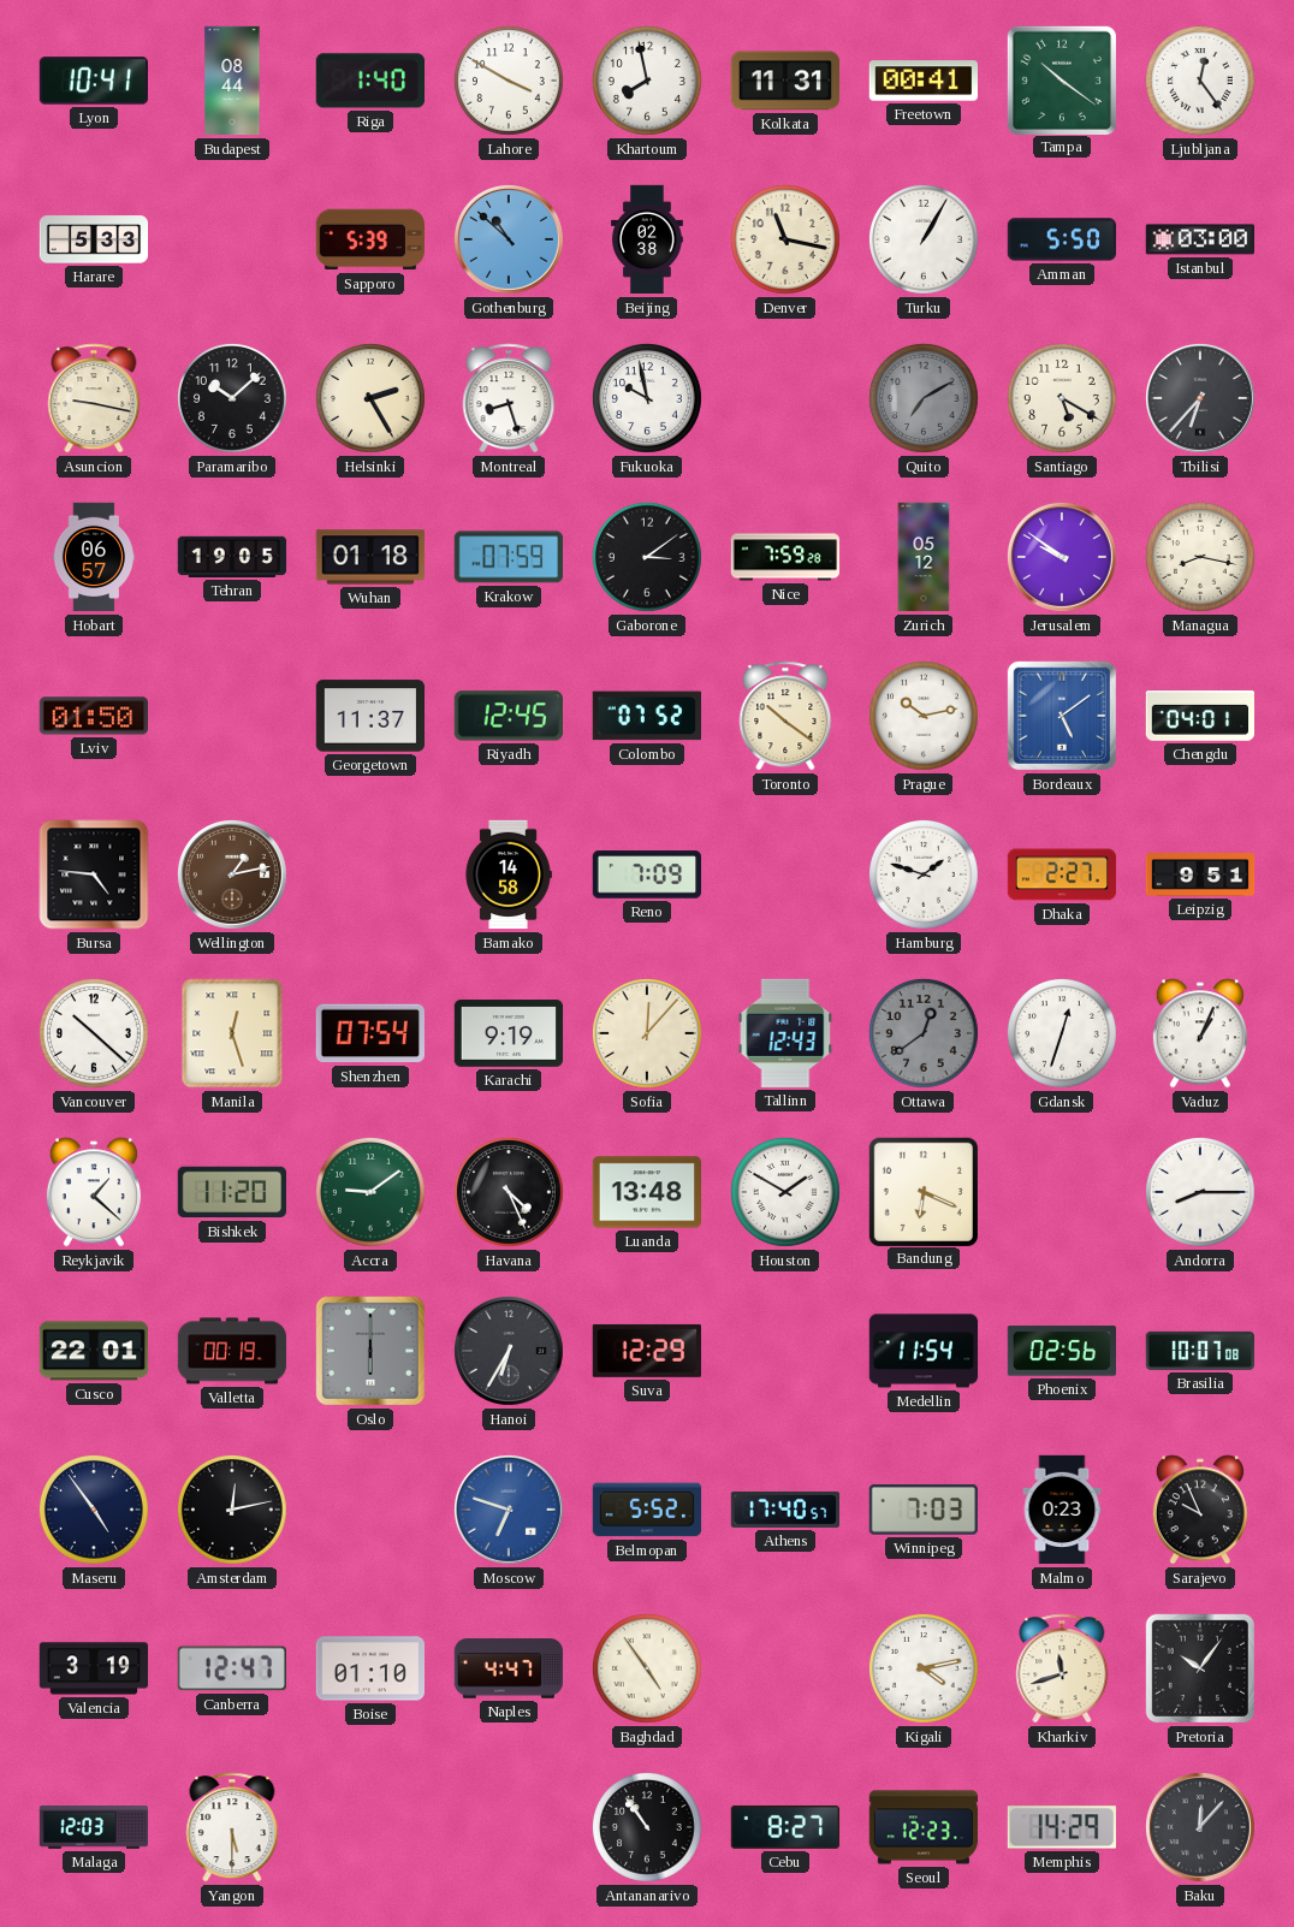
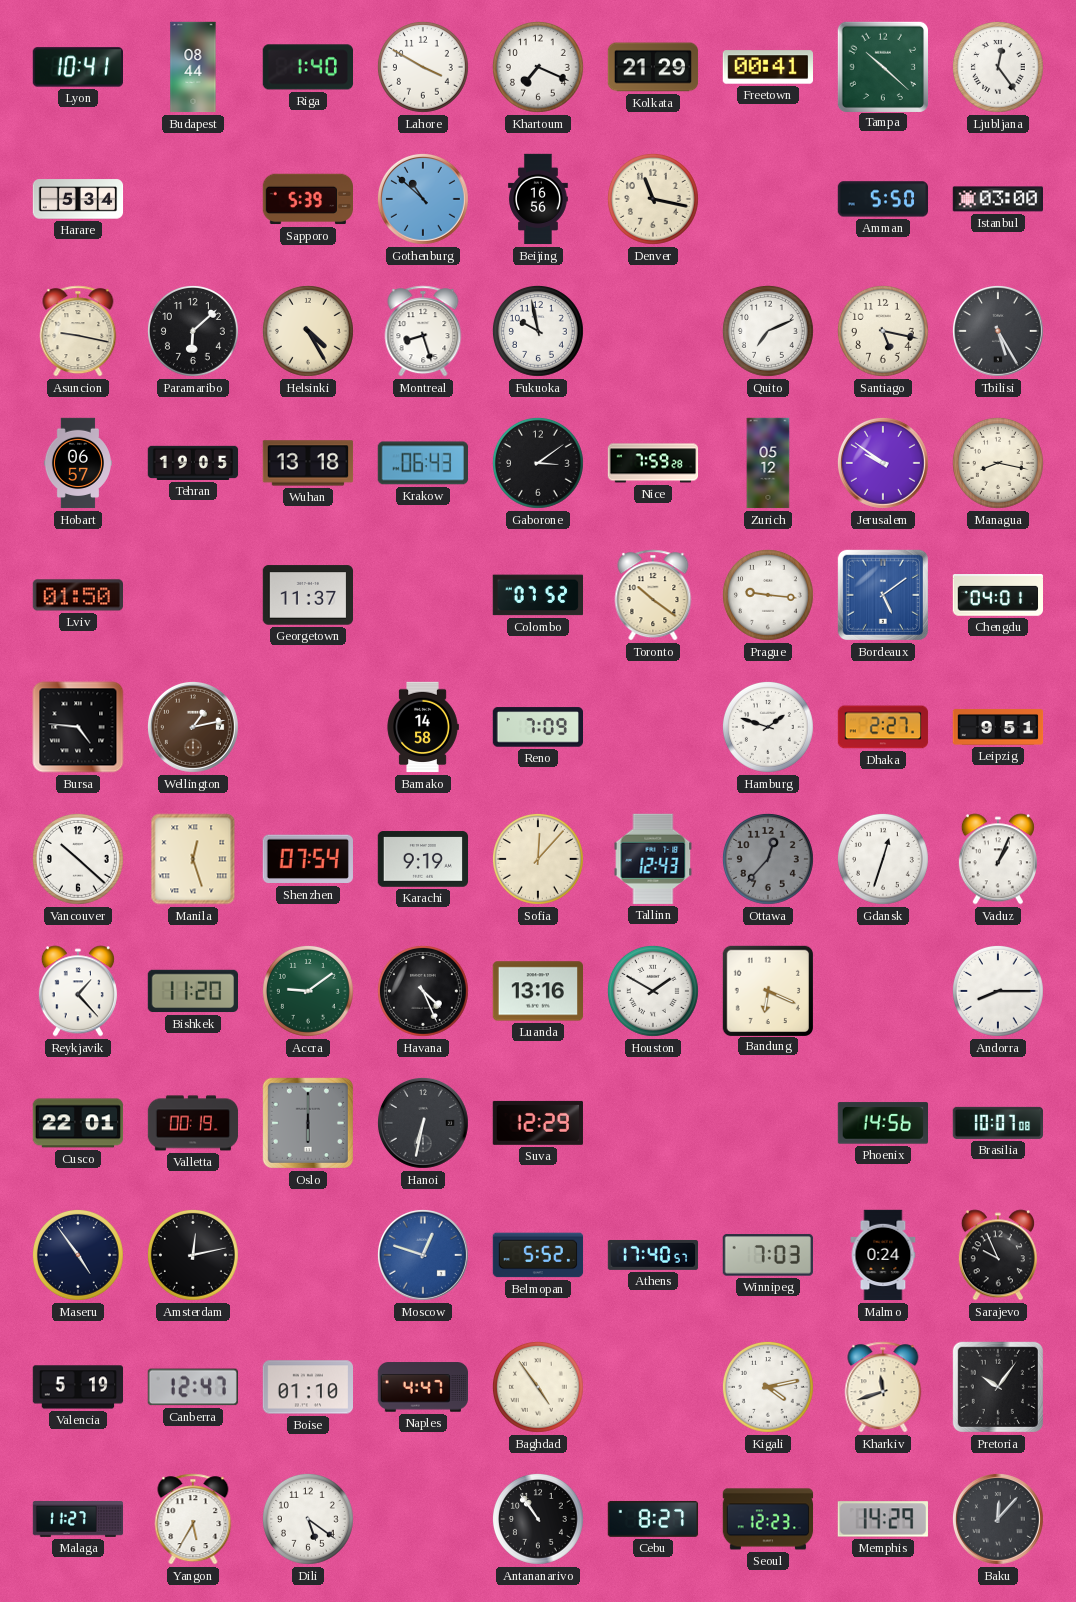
Khartoum: 7:58 -> 7:19
Kolkata: 11:31 -> 21:29
Tampa: 10:21 -> 10:22
Harare: 5:33 -> 5:34
Beijing: 02:38 -> 16:56
Turku: 1:05 -> none
Paramaribo: 10:08 -> 6:08
Helsinki: 2:25 -> 4:25
Quito: 7:10 -> 7:11
Quito dial: grey -> white
Santiago: 5:20 -> 5:17
Tbilisi: 6:37 -> 5:25
Wuhan: 01:18 -> 13:18
Krakow: 07:59 -> 06:43
Riyadh: 12:45 -> none
Prague: 10:13 -> 9:16
Ottawa: 12:39 -> 12:37
Reykjavik: 1:22 -> 1:23
Luanda: 13:48 -> 13:16
Hanoi: 6:35 -> 6:32
Medellin: 11:54 -> none
Phoenix: 02:56 -> 14:56
Moscow: 6:48 -> 12:48
Malmo: 0:23 -> 0:24
Valencia: 3:19 -> 5:19
Malaga: 12:03 -> 11:27
Yangon: 5:30 -> 5:35
Dili: none -> 5:21
